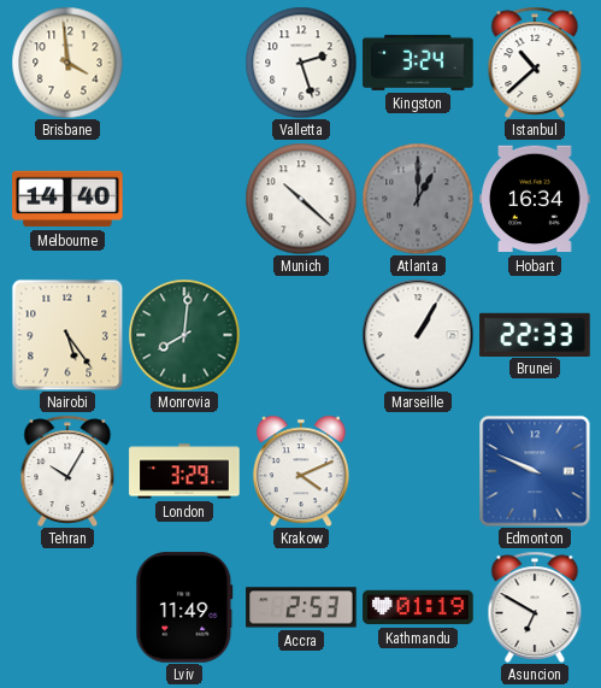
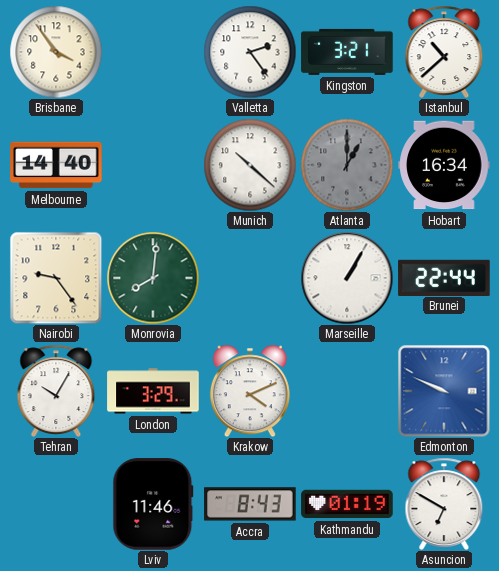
Brisbane: 3:59 -> 3:54
Valletta: 2:27 -> 2:24
Kingston: 3:24 -> 3:21
Nairobi: 5:24 -> 9:24
Brunei: 22:33 -> 22:44
Lviv: 11:49 -> 11:46
Accra: 2:53 -> 8:43
